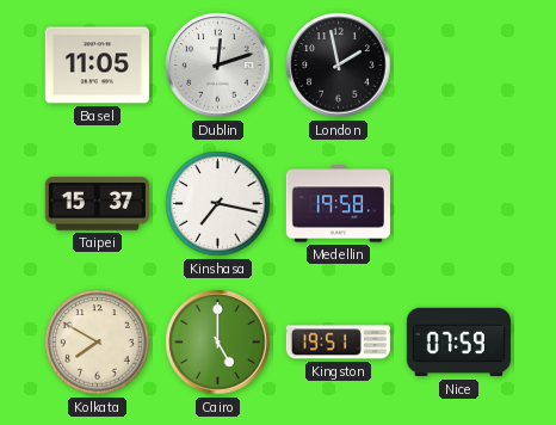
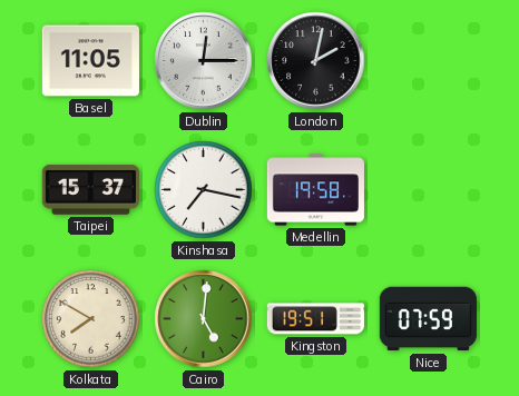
Dublin: 12:12 -> 12:15
London: 1:58 -> 2:02
Cairo: 5:00 -> 5:01
